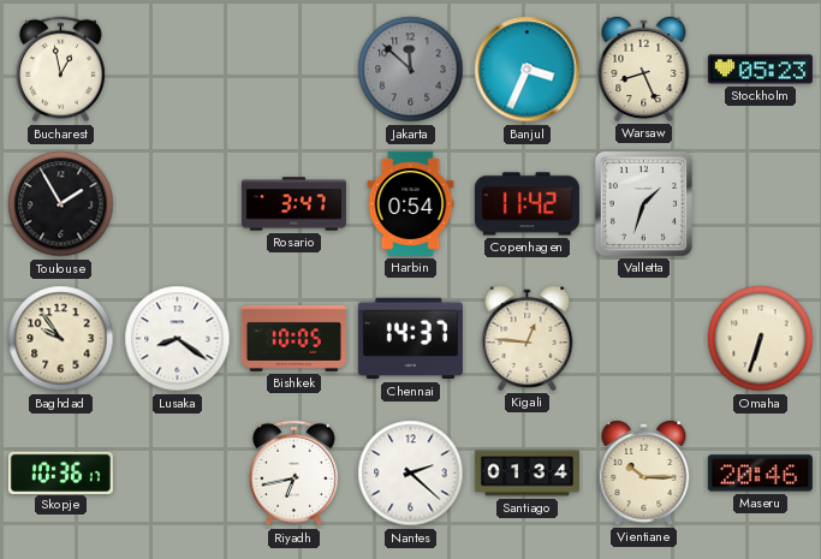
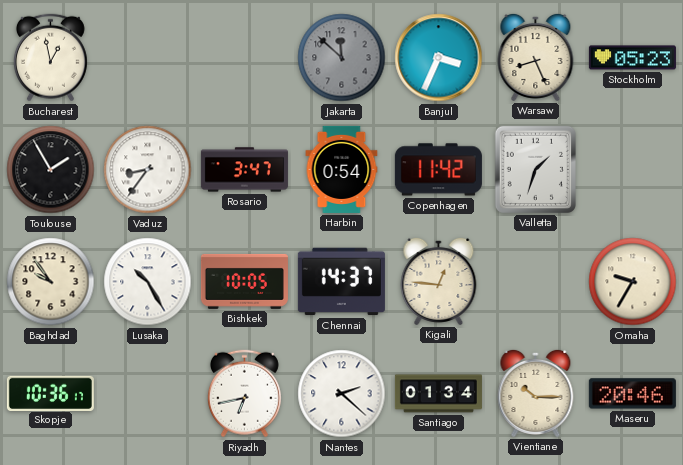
Vaduz: none -> 8:36
Lusaka: 8:21 -> 10:25
Omaha: 6:33 -> 9:35
